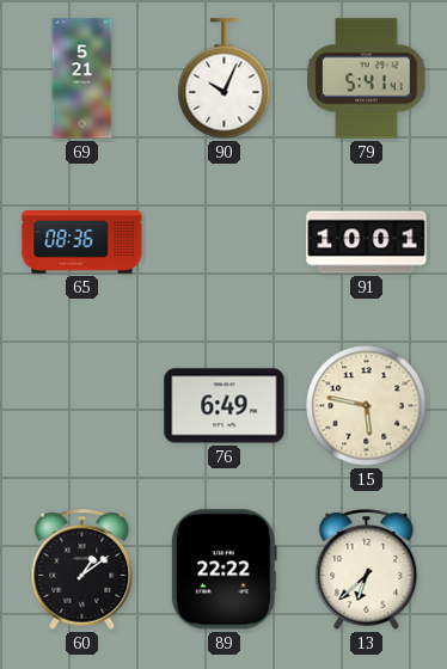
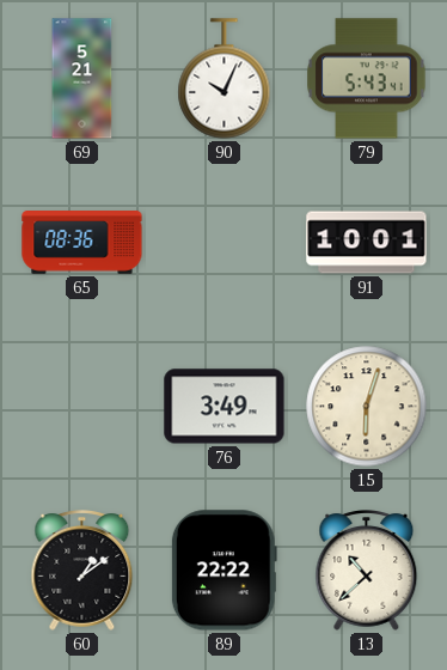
79: 5:41 -> 5:43
76: 6:49 -> 3:49
15: 5:47 -> 6:03
13: 6:38 -> 10:38
